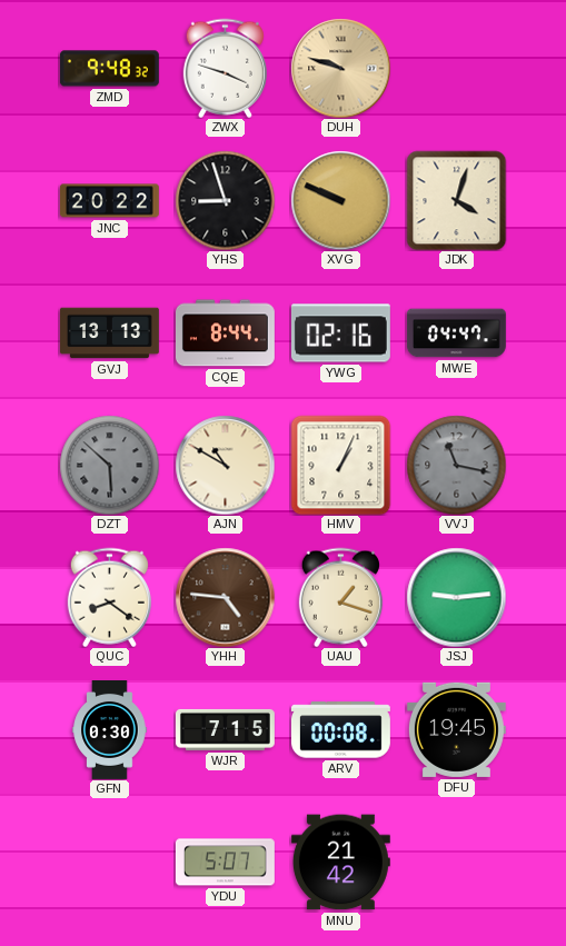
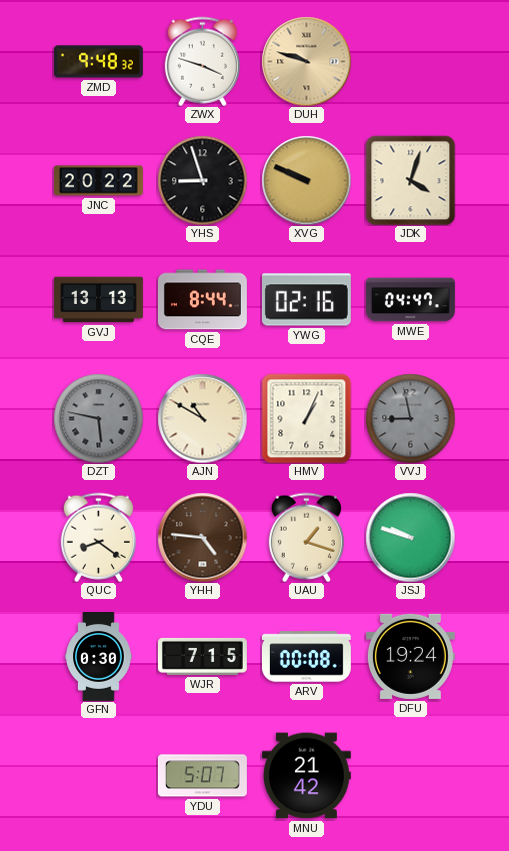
DZT: 5:52 -> 5:47
VVJ: 11:17 -> 8:58
JSJ: 9:14 -> 9:48
DFU: 19:45 -> 19:24
